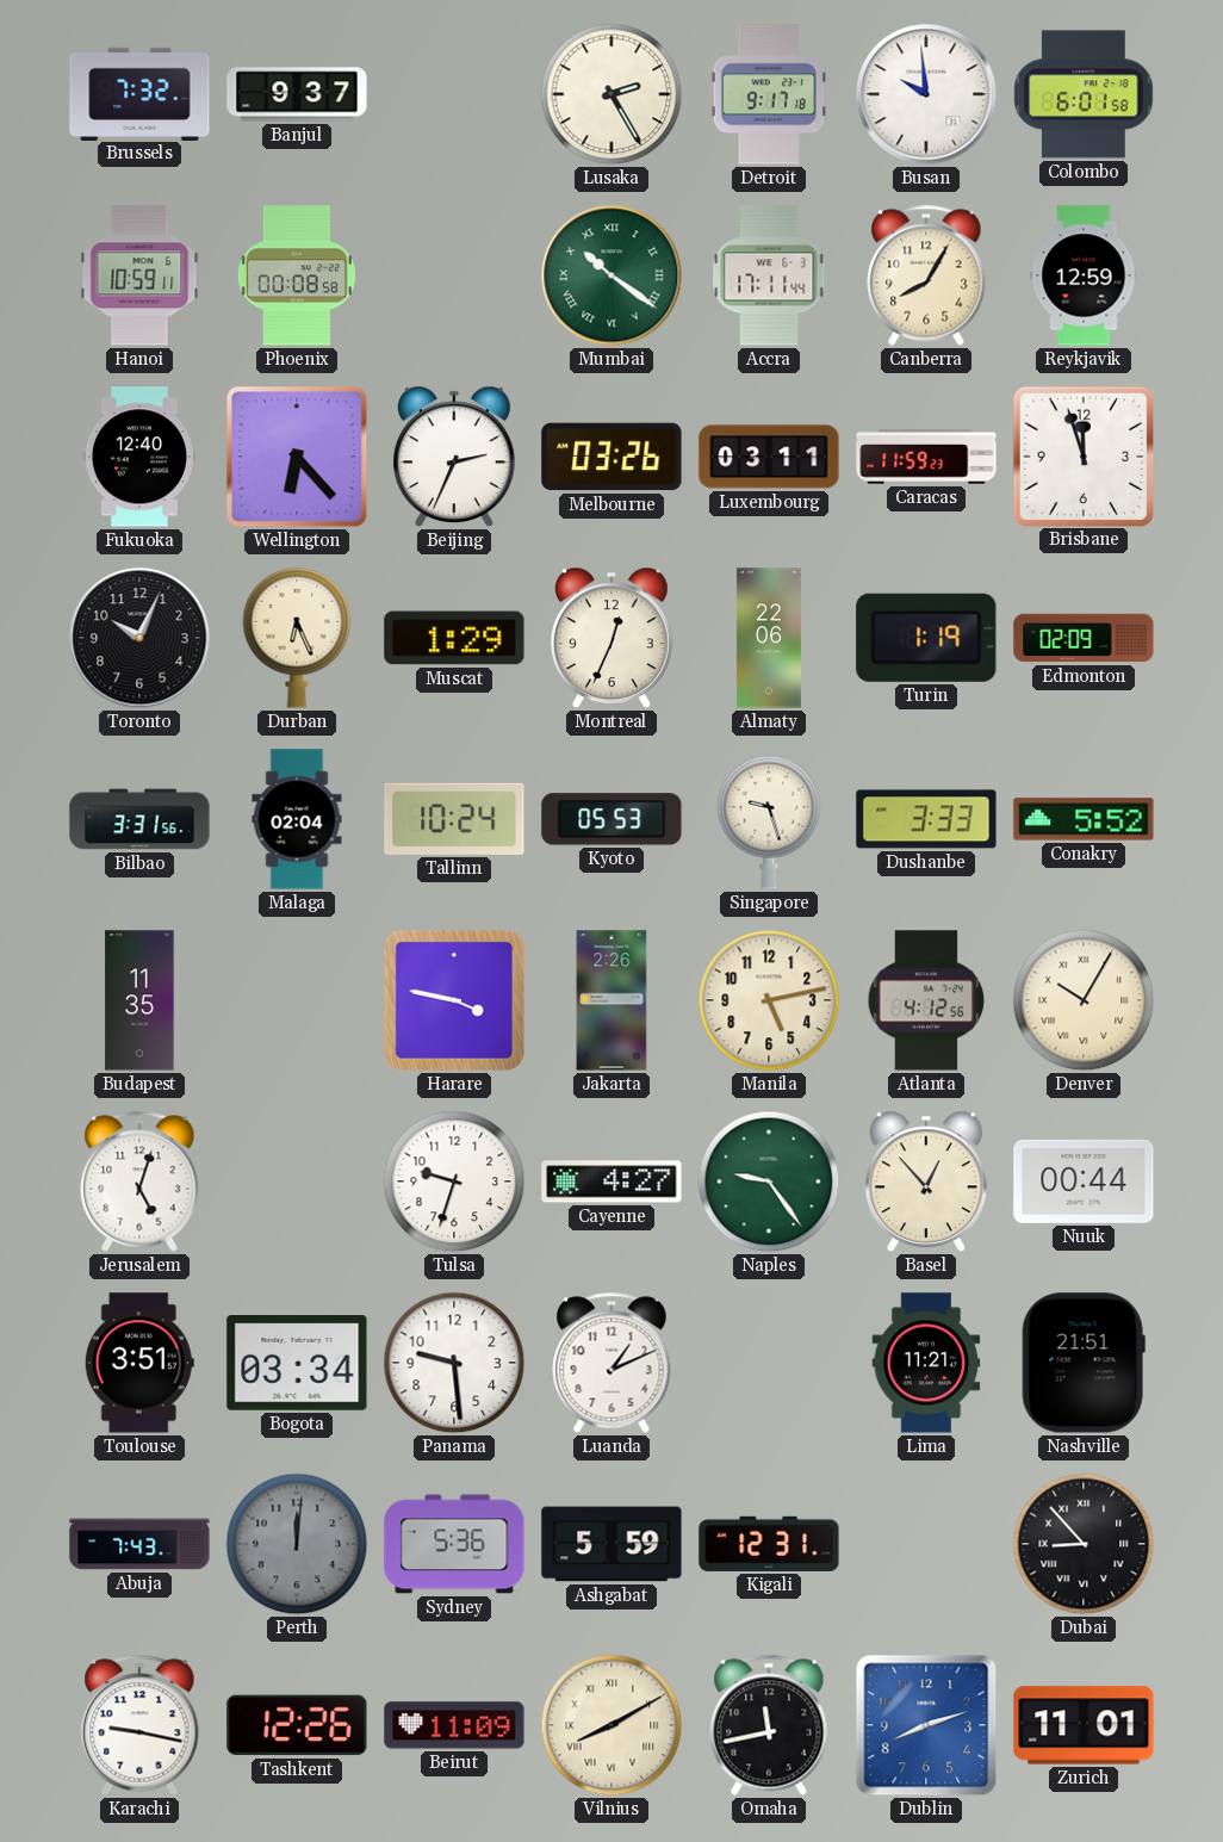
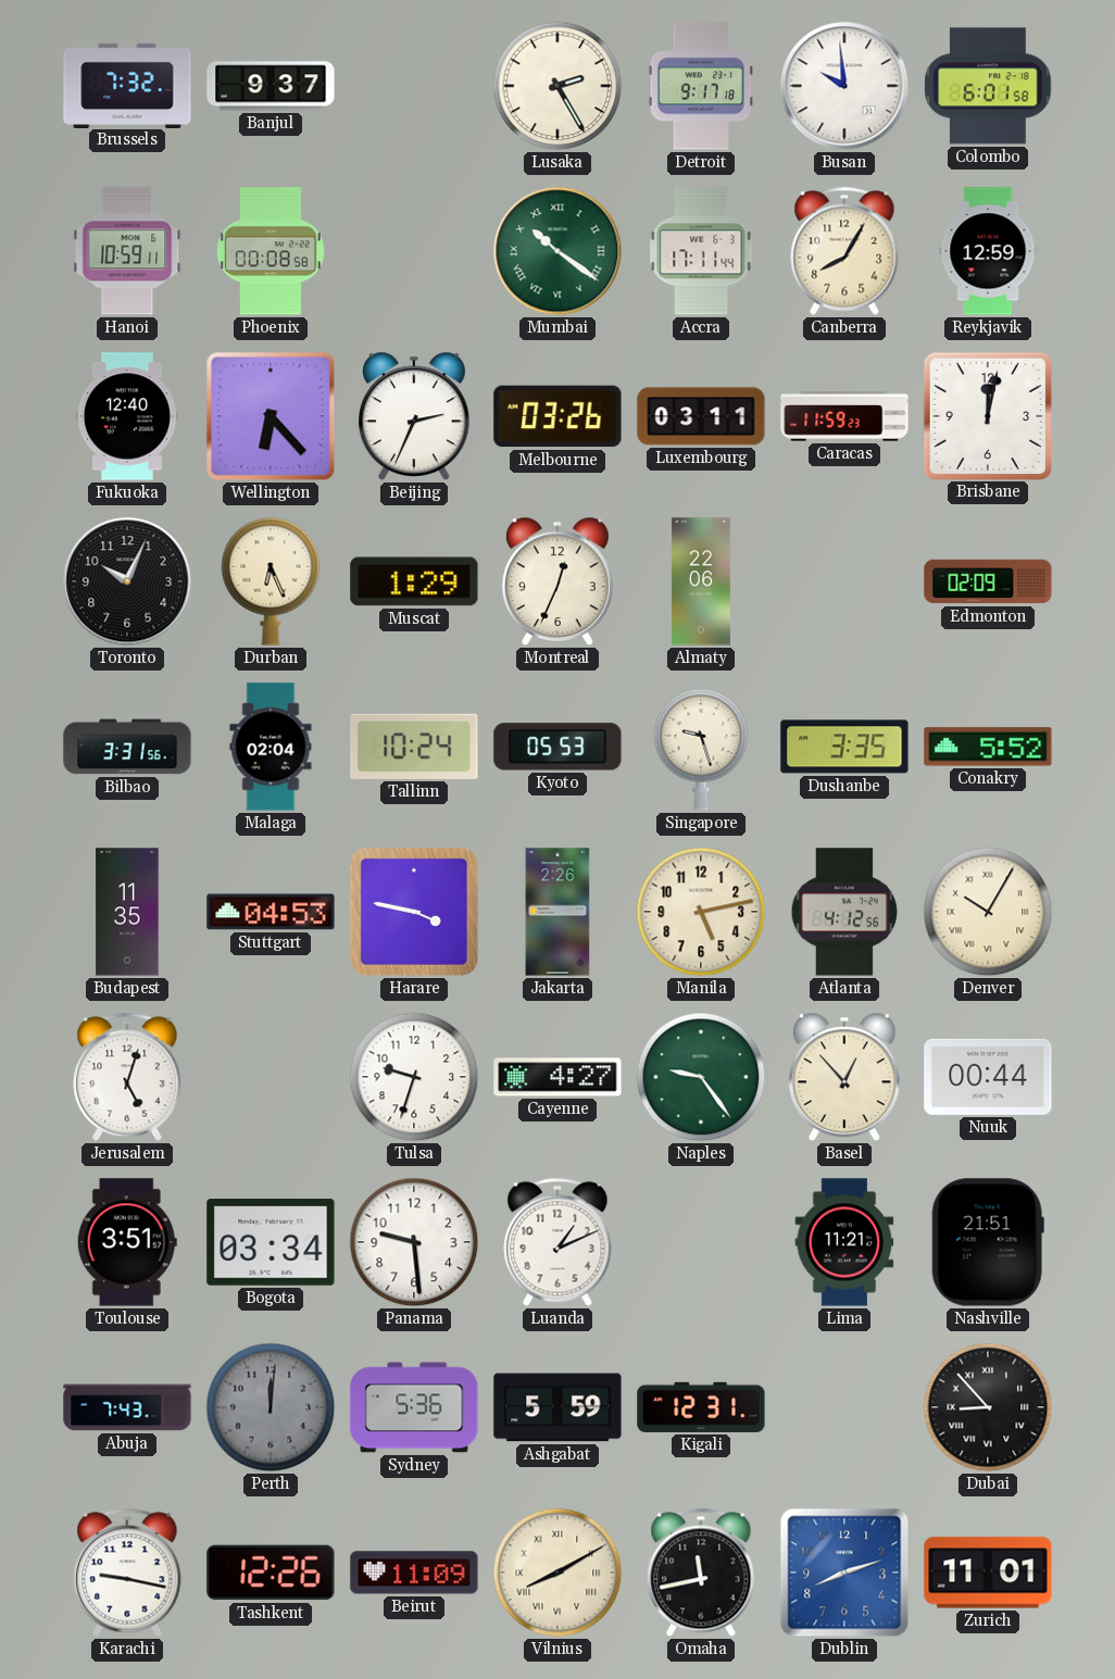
Brisbane: 11:57 -> 12:02
Turin: 1:19 -> none
Dushanbe: 3:33 -> 3:35
Stuttgart: none -> 04:53
